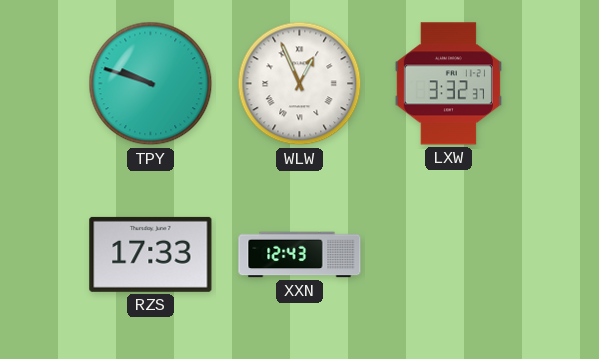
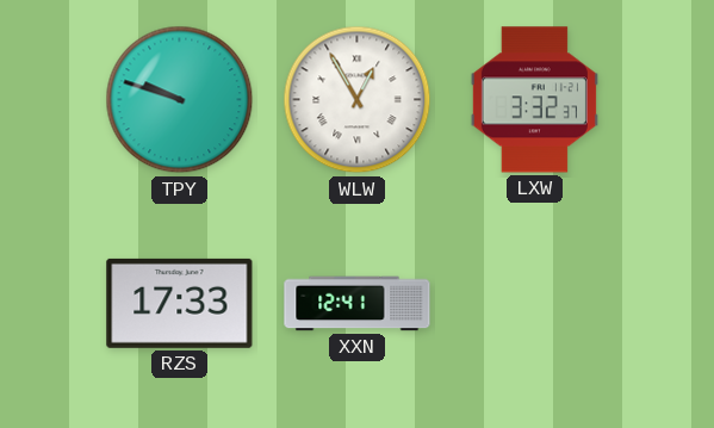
WLW: 12:56 -> 12:55
XXN: 12:43 -> 12:41
